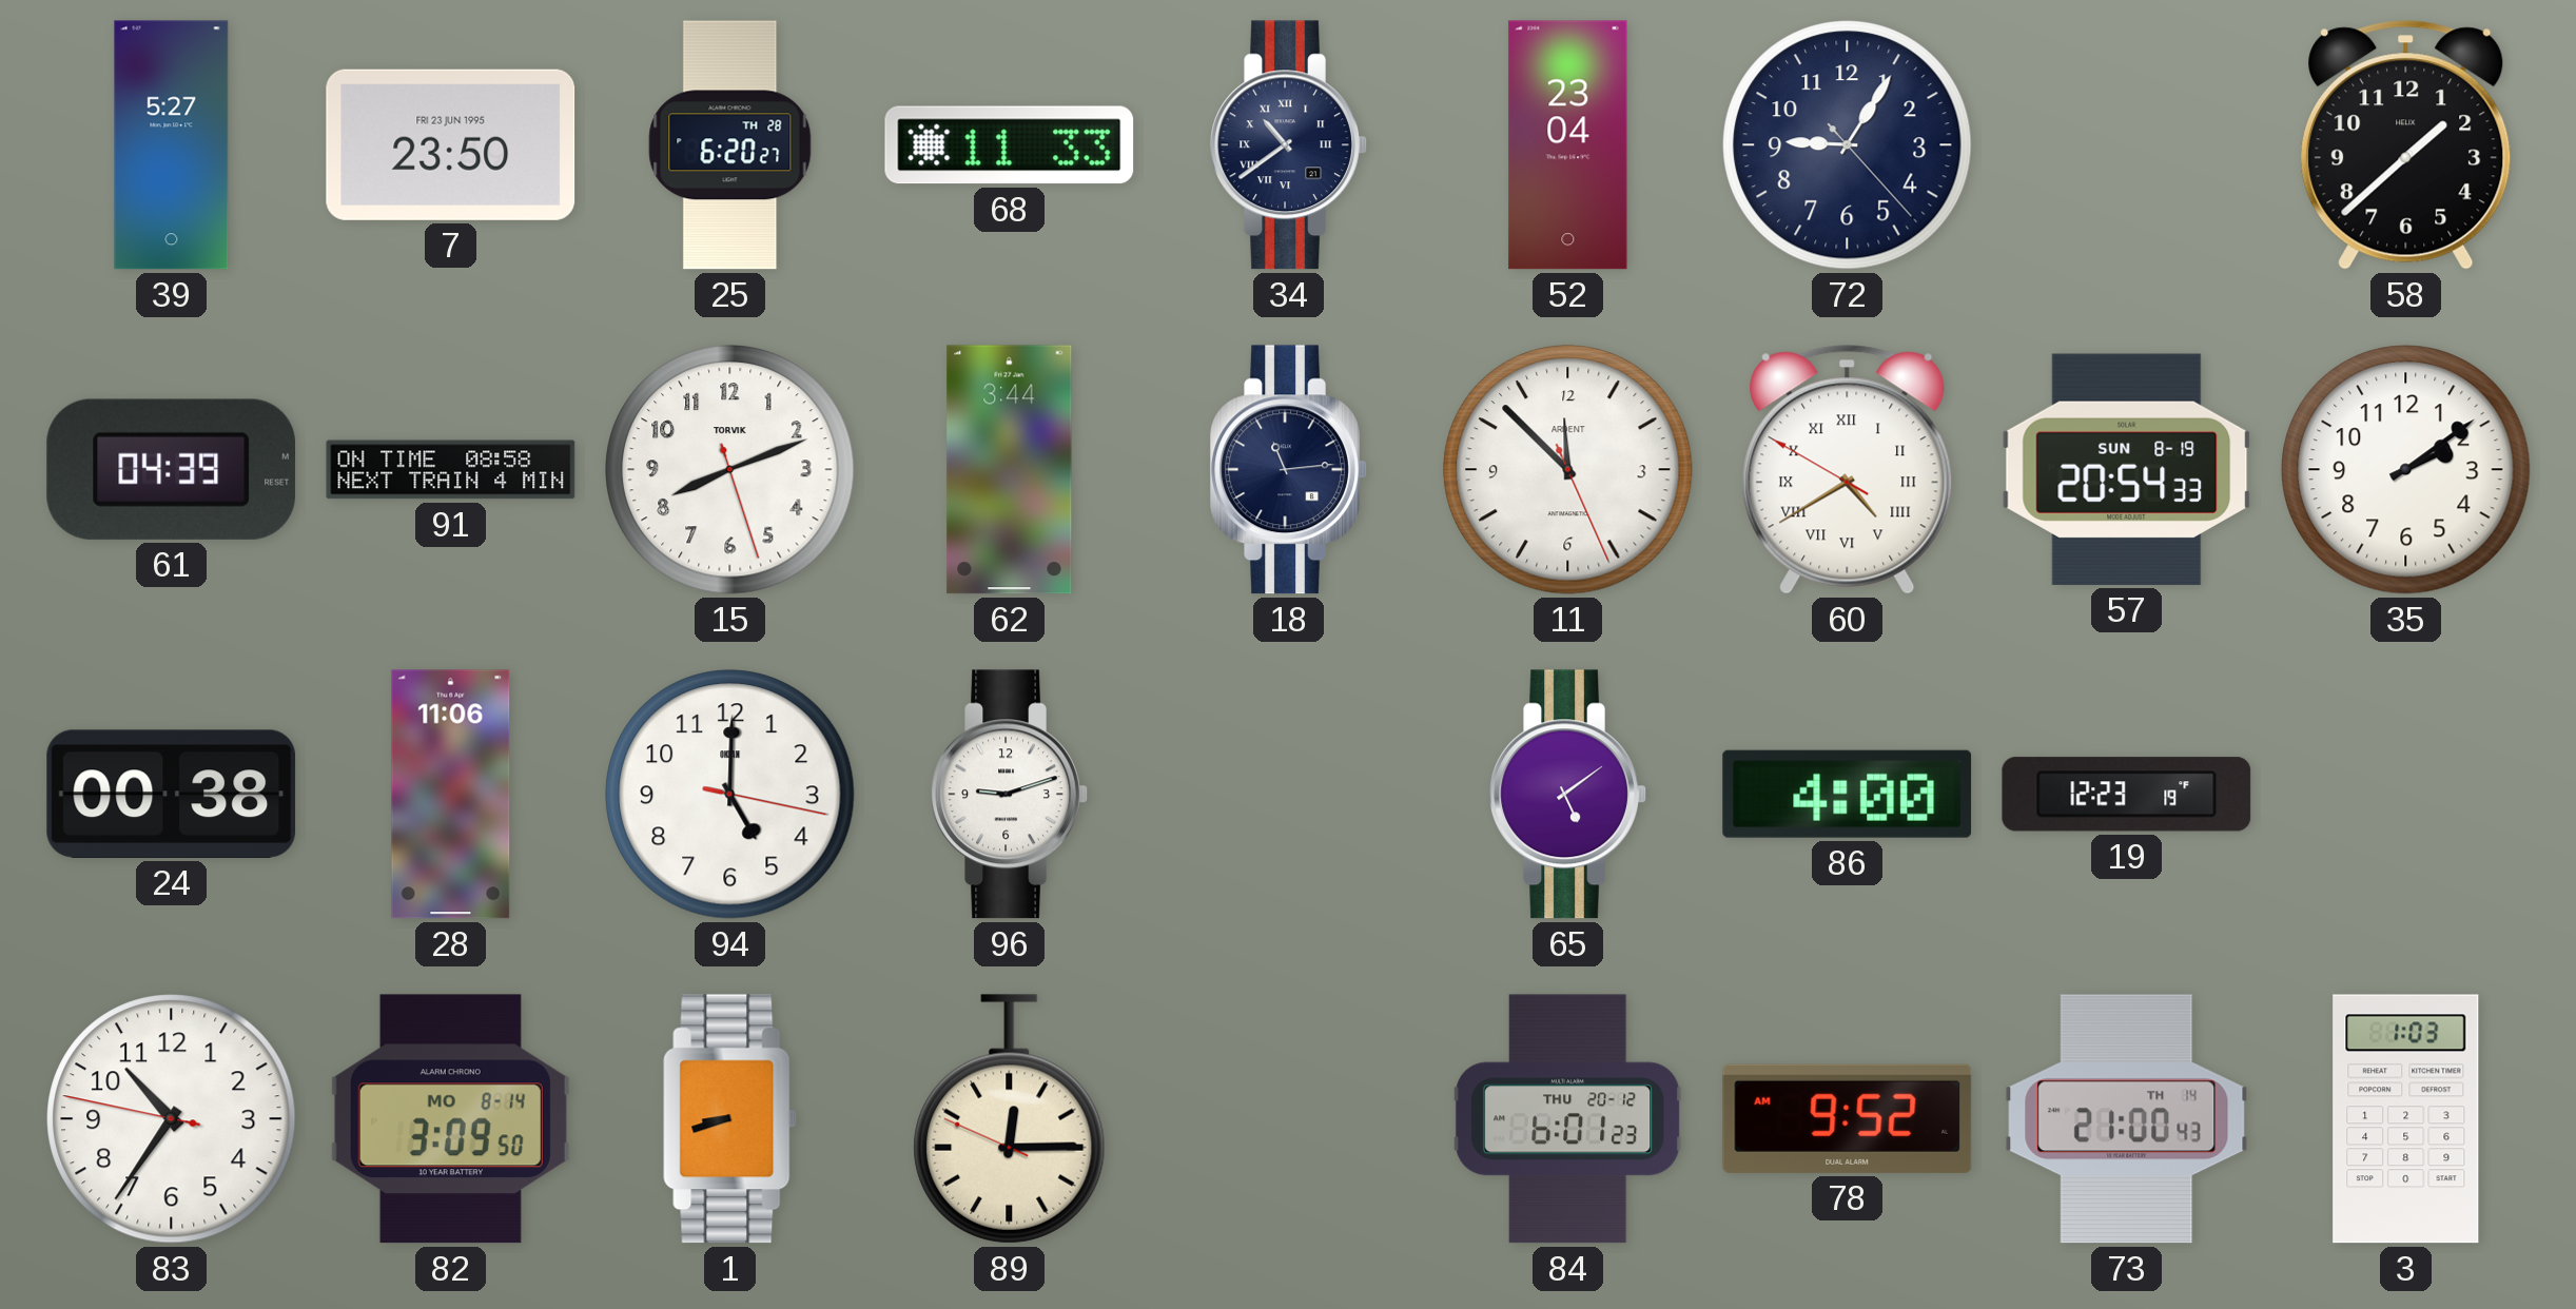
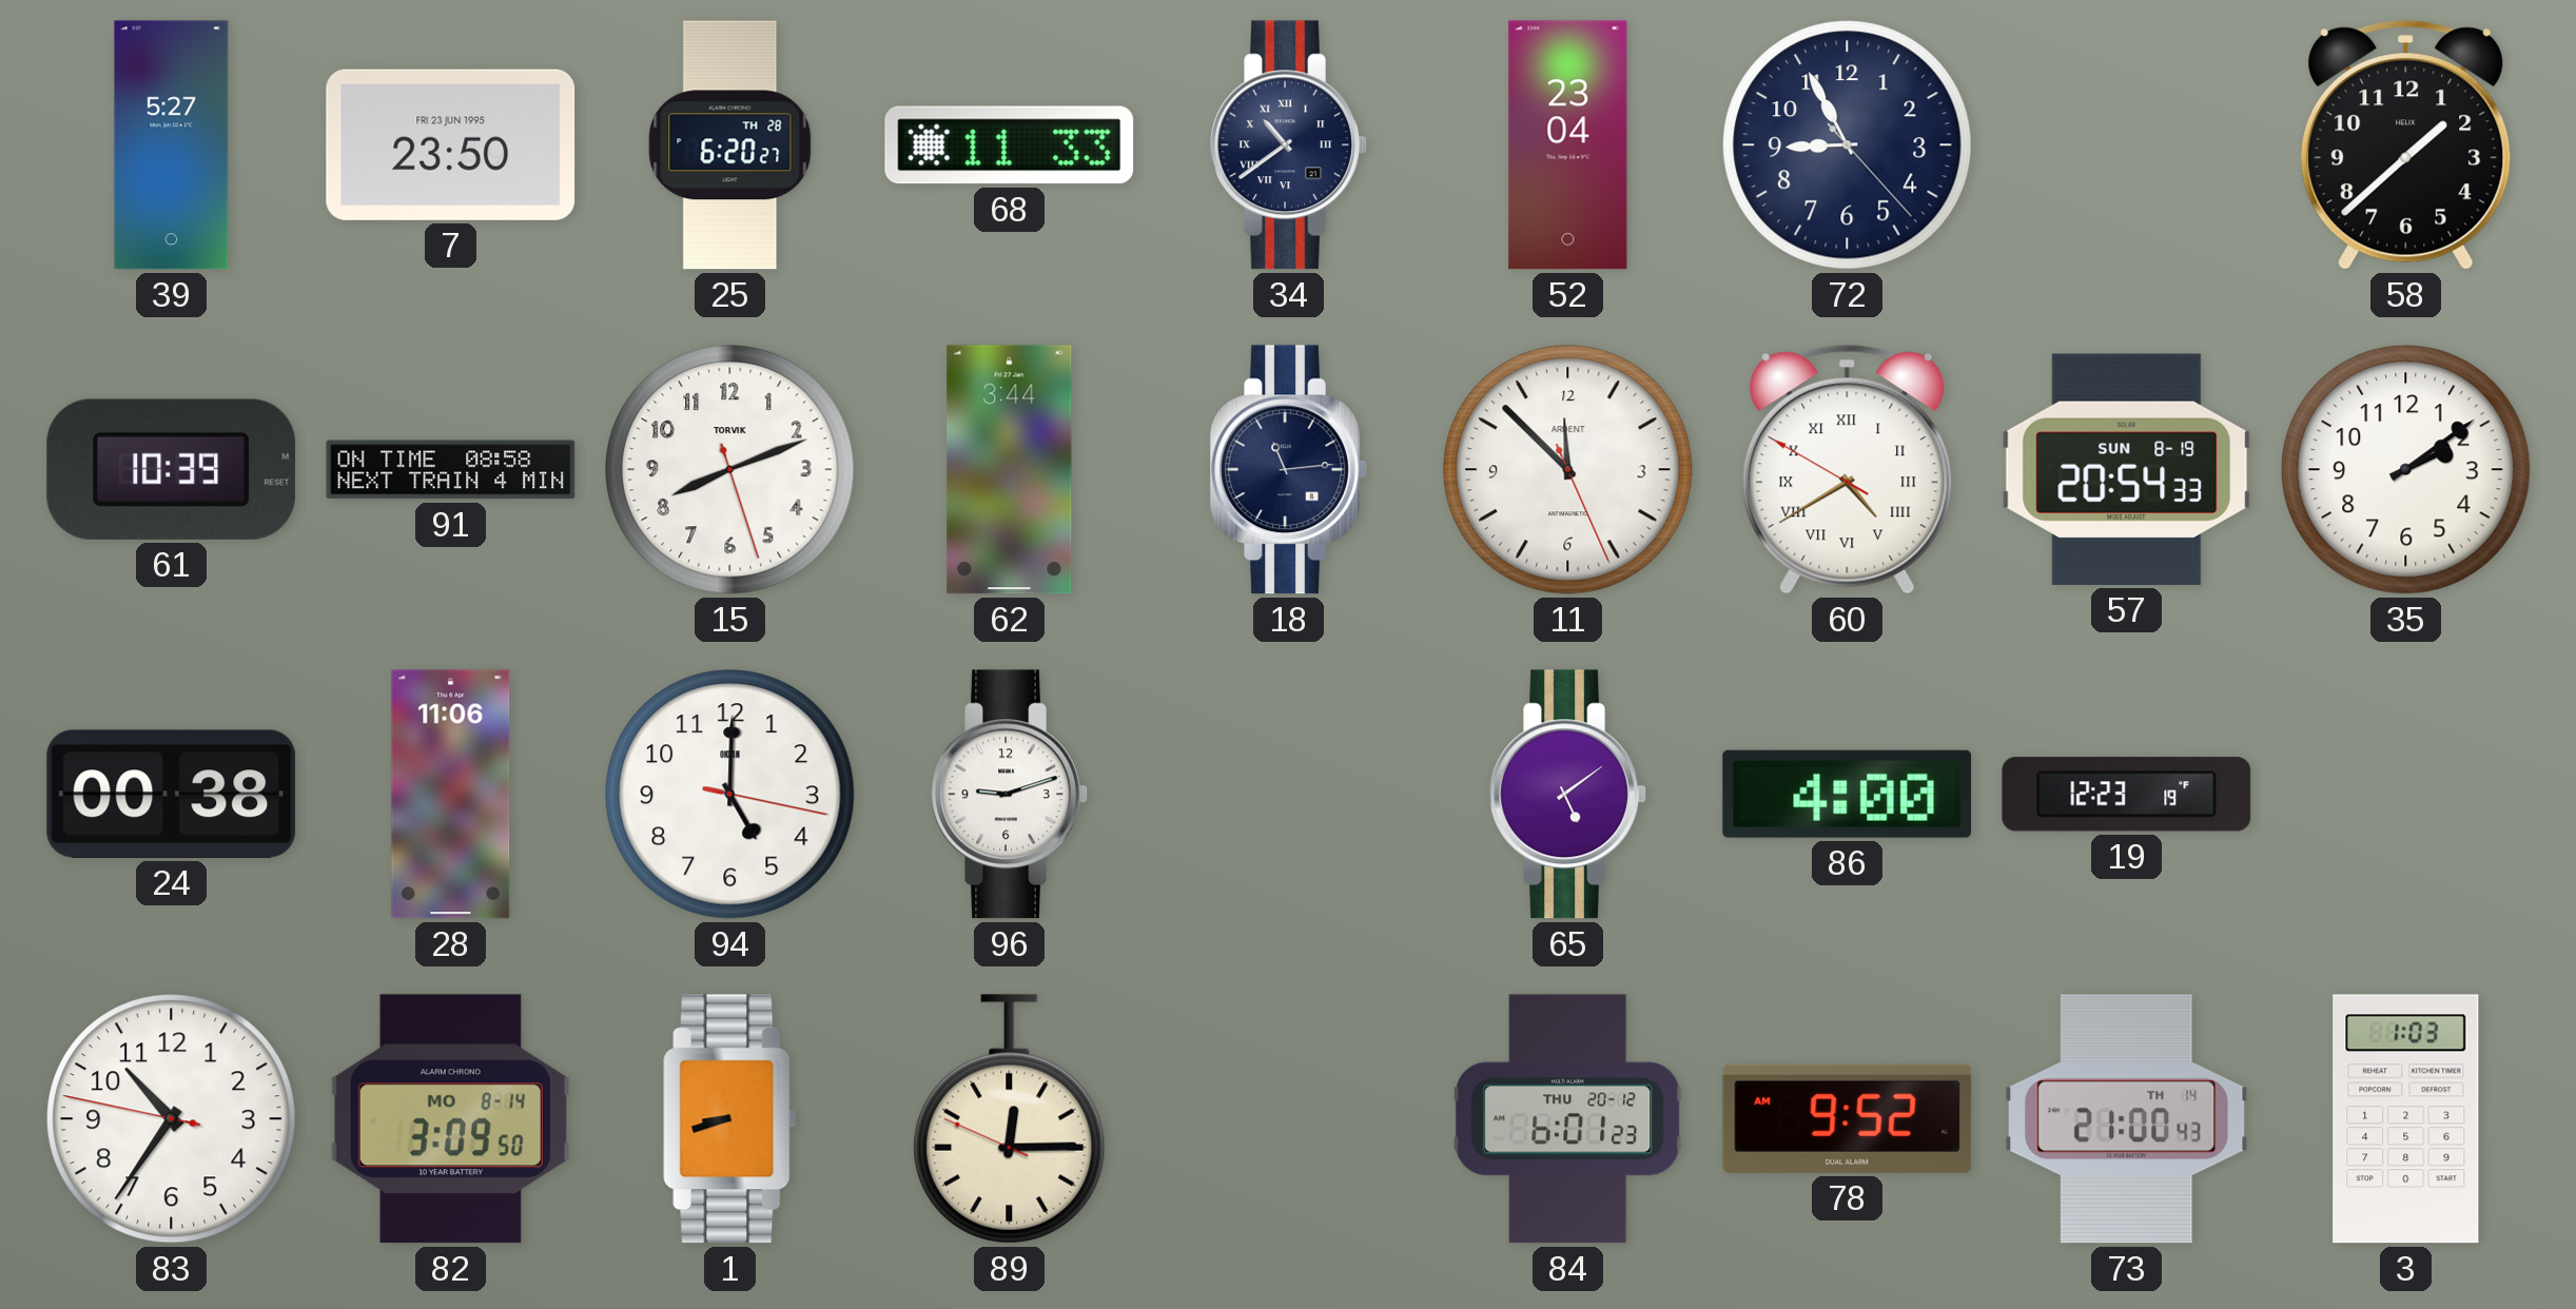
72: 9:05 -> 8:55
61: 04:39 -> 10:39
